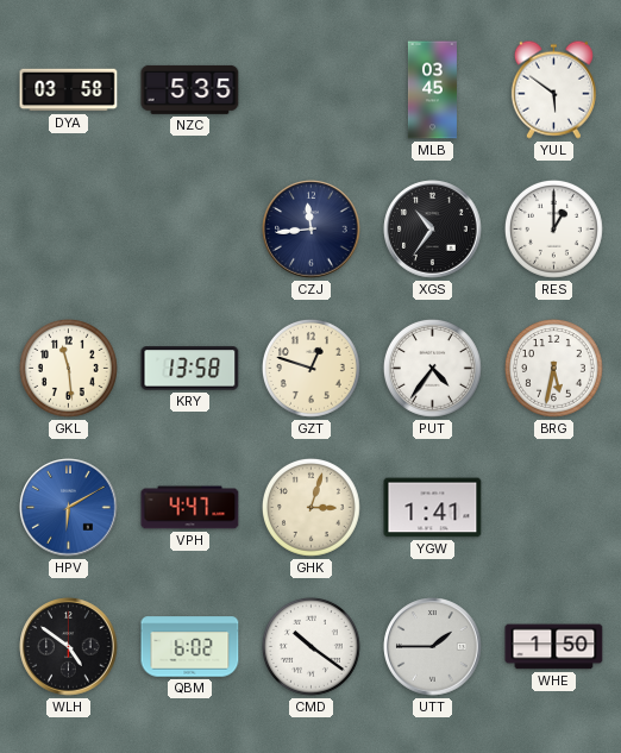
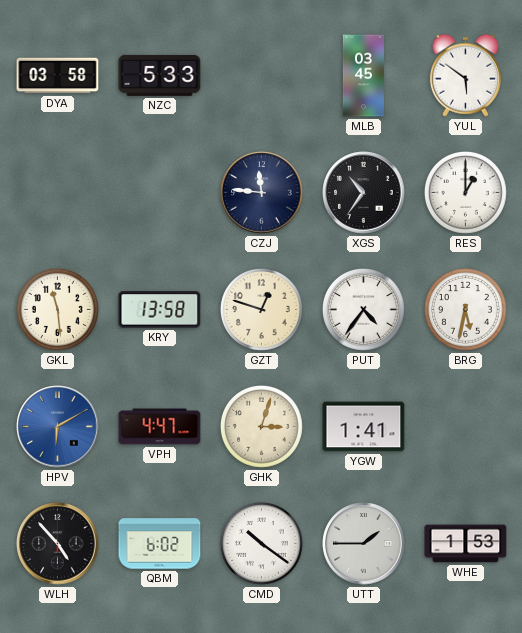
NZC: 5:35 -> 5:33
CZJ: 11:44 -> 11:46
WLH: 4:51 -> 4:53
WHE: 1:50 -> 1:53
